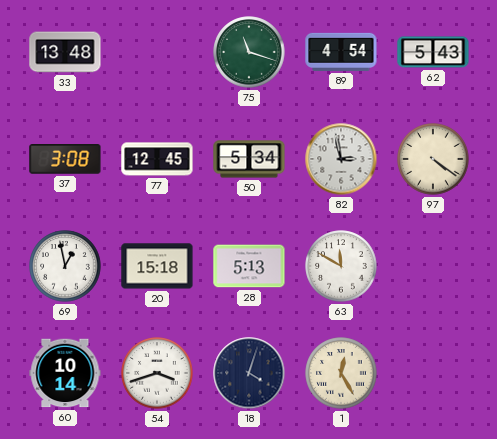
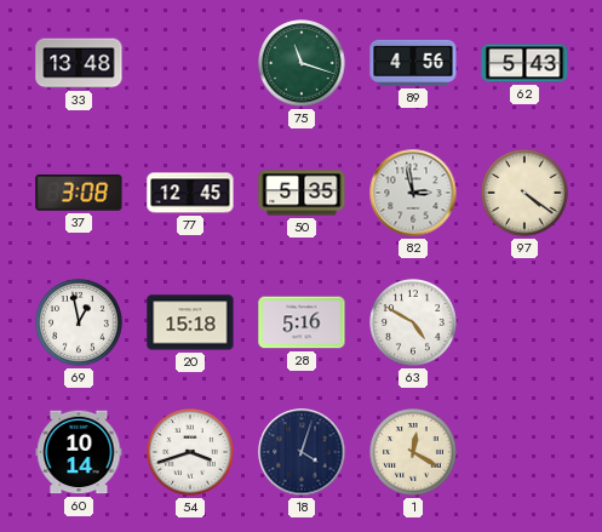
89: 4:54 -> 4:56
50: 5:34 -> 5:35
28: 5:13 -> 5:16
63: 11:50 -> 4:50
1: 12:25 -> 12:20
